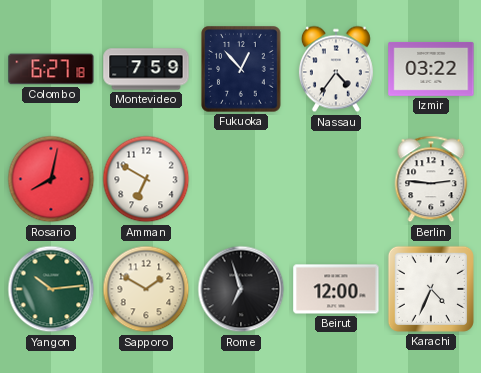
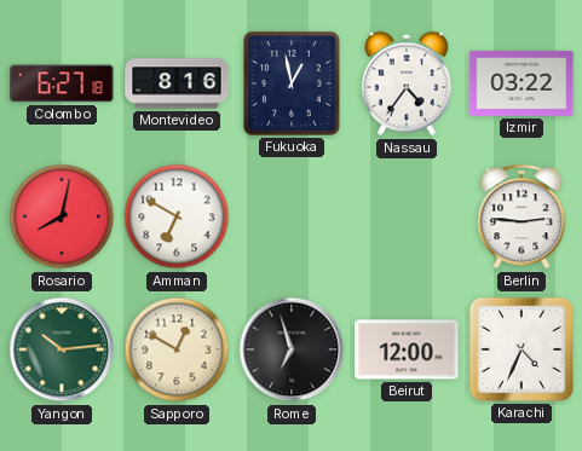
Montevideo: 7:59 -> 8:16
Fukuoka: 12:53 -> 12:58
Sapporo: 1:50 -> 12:50
